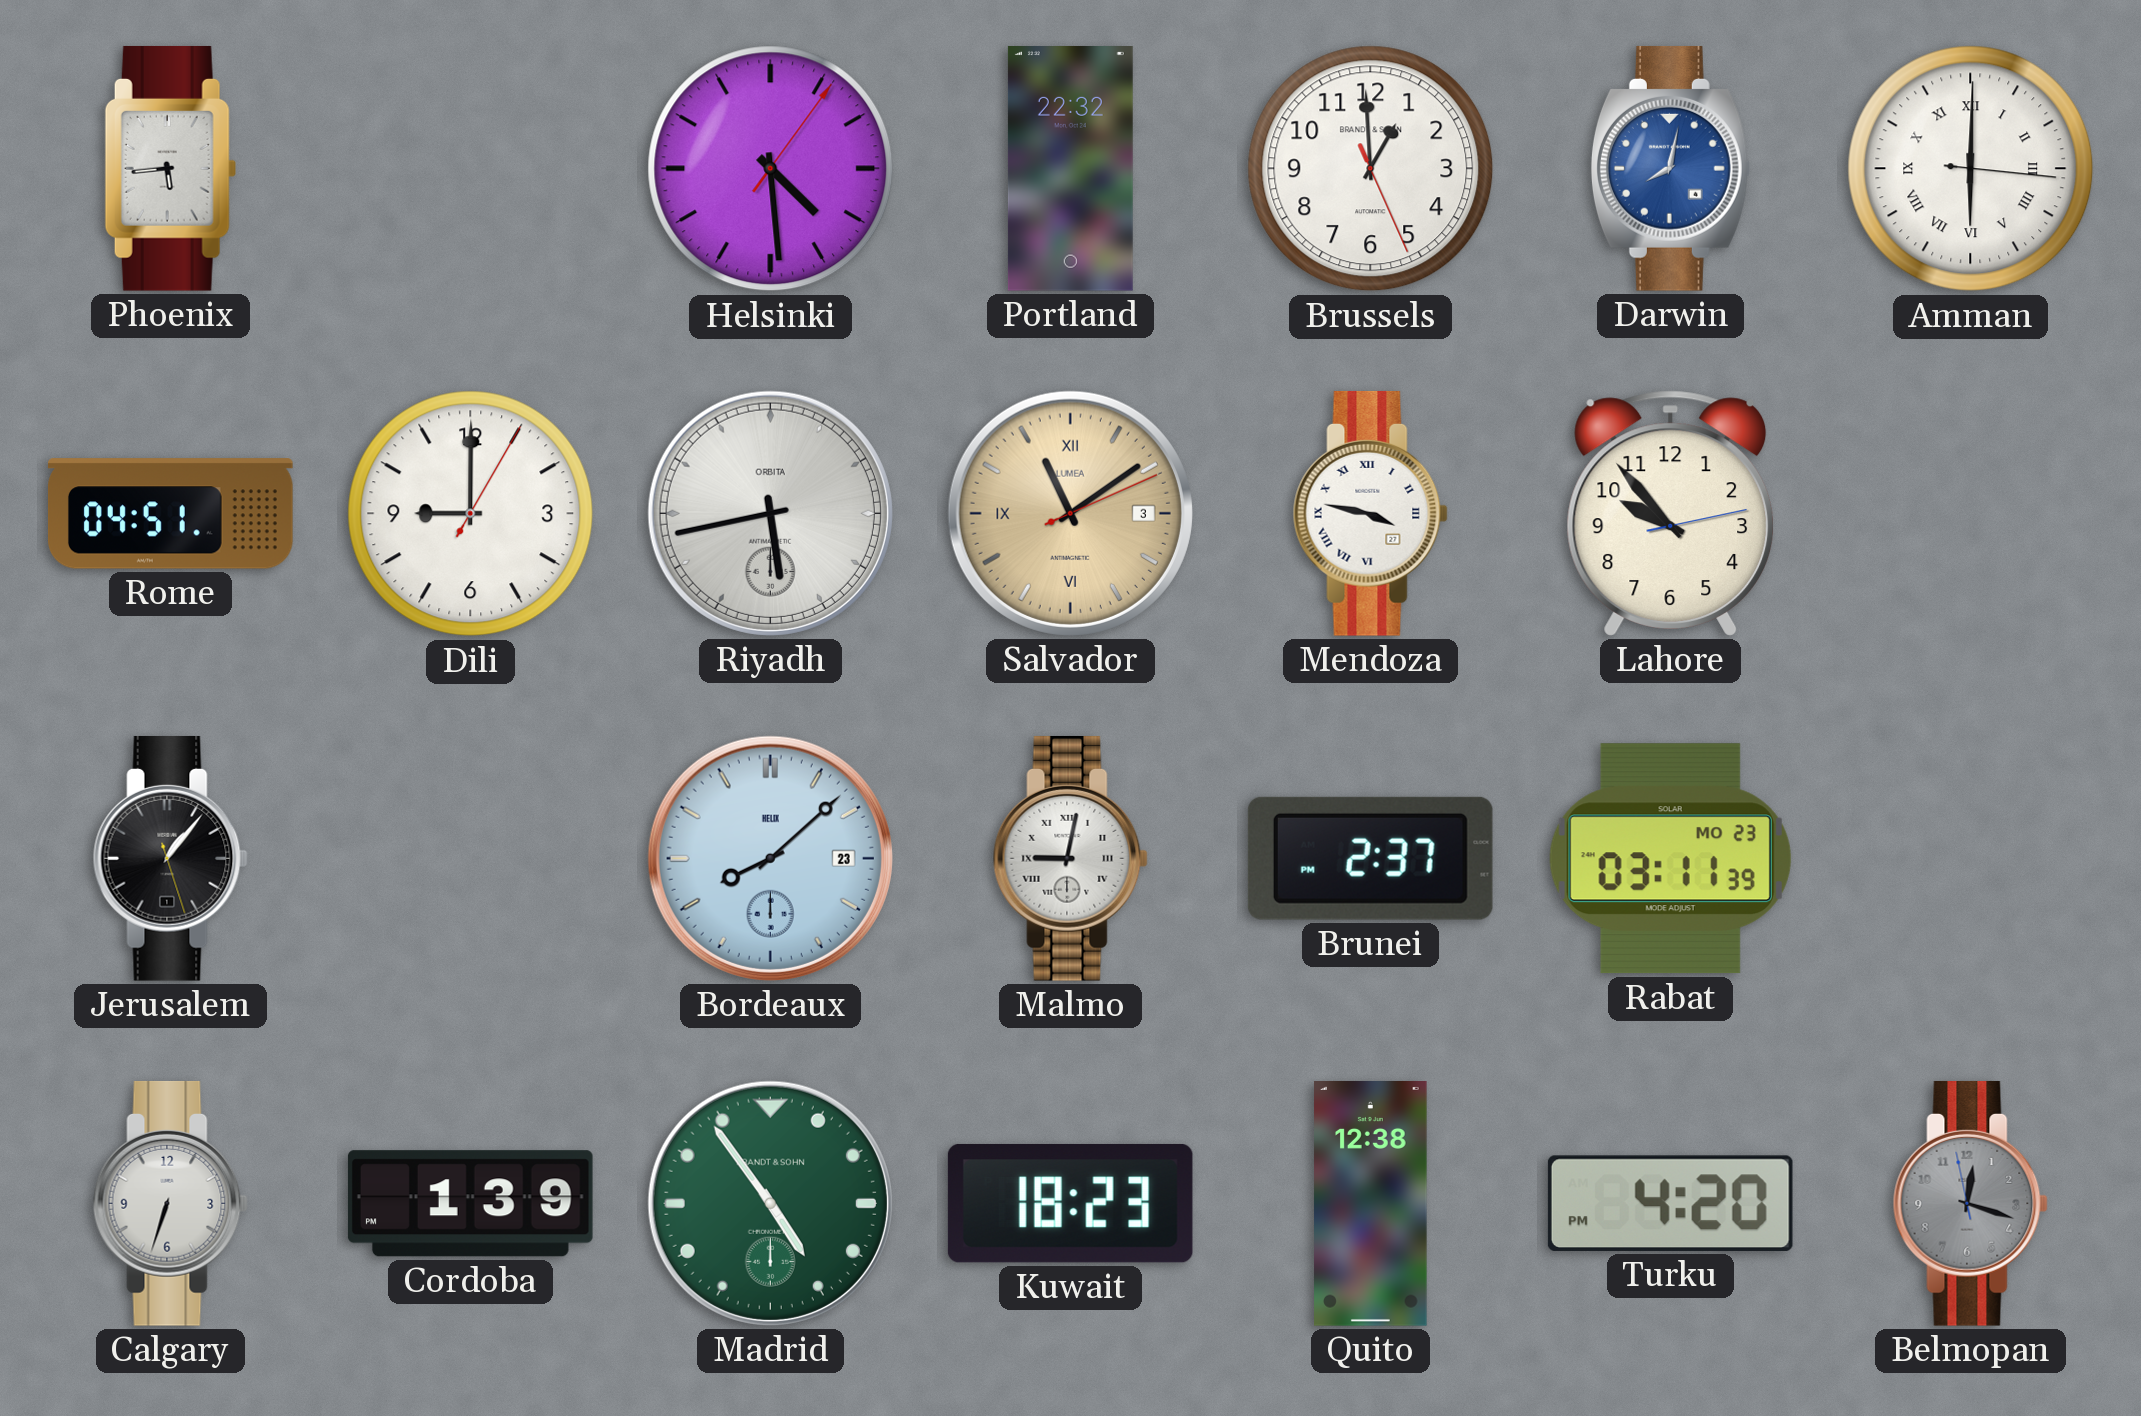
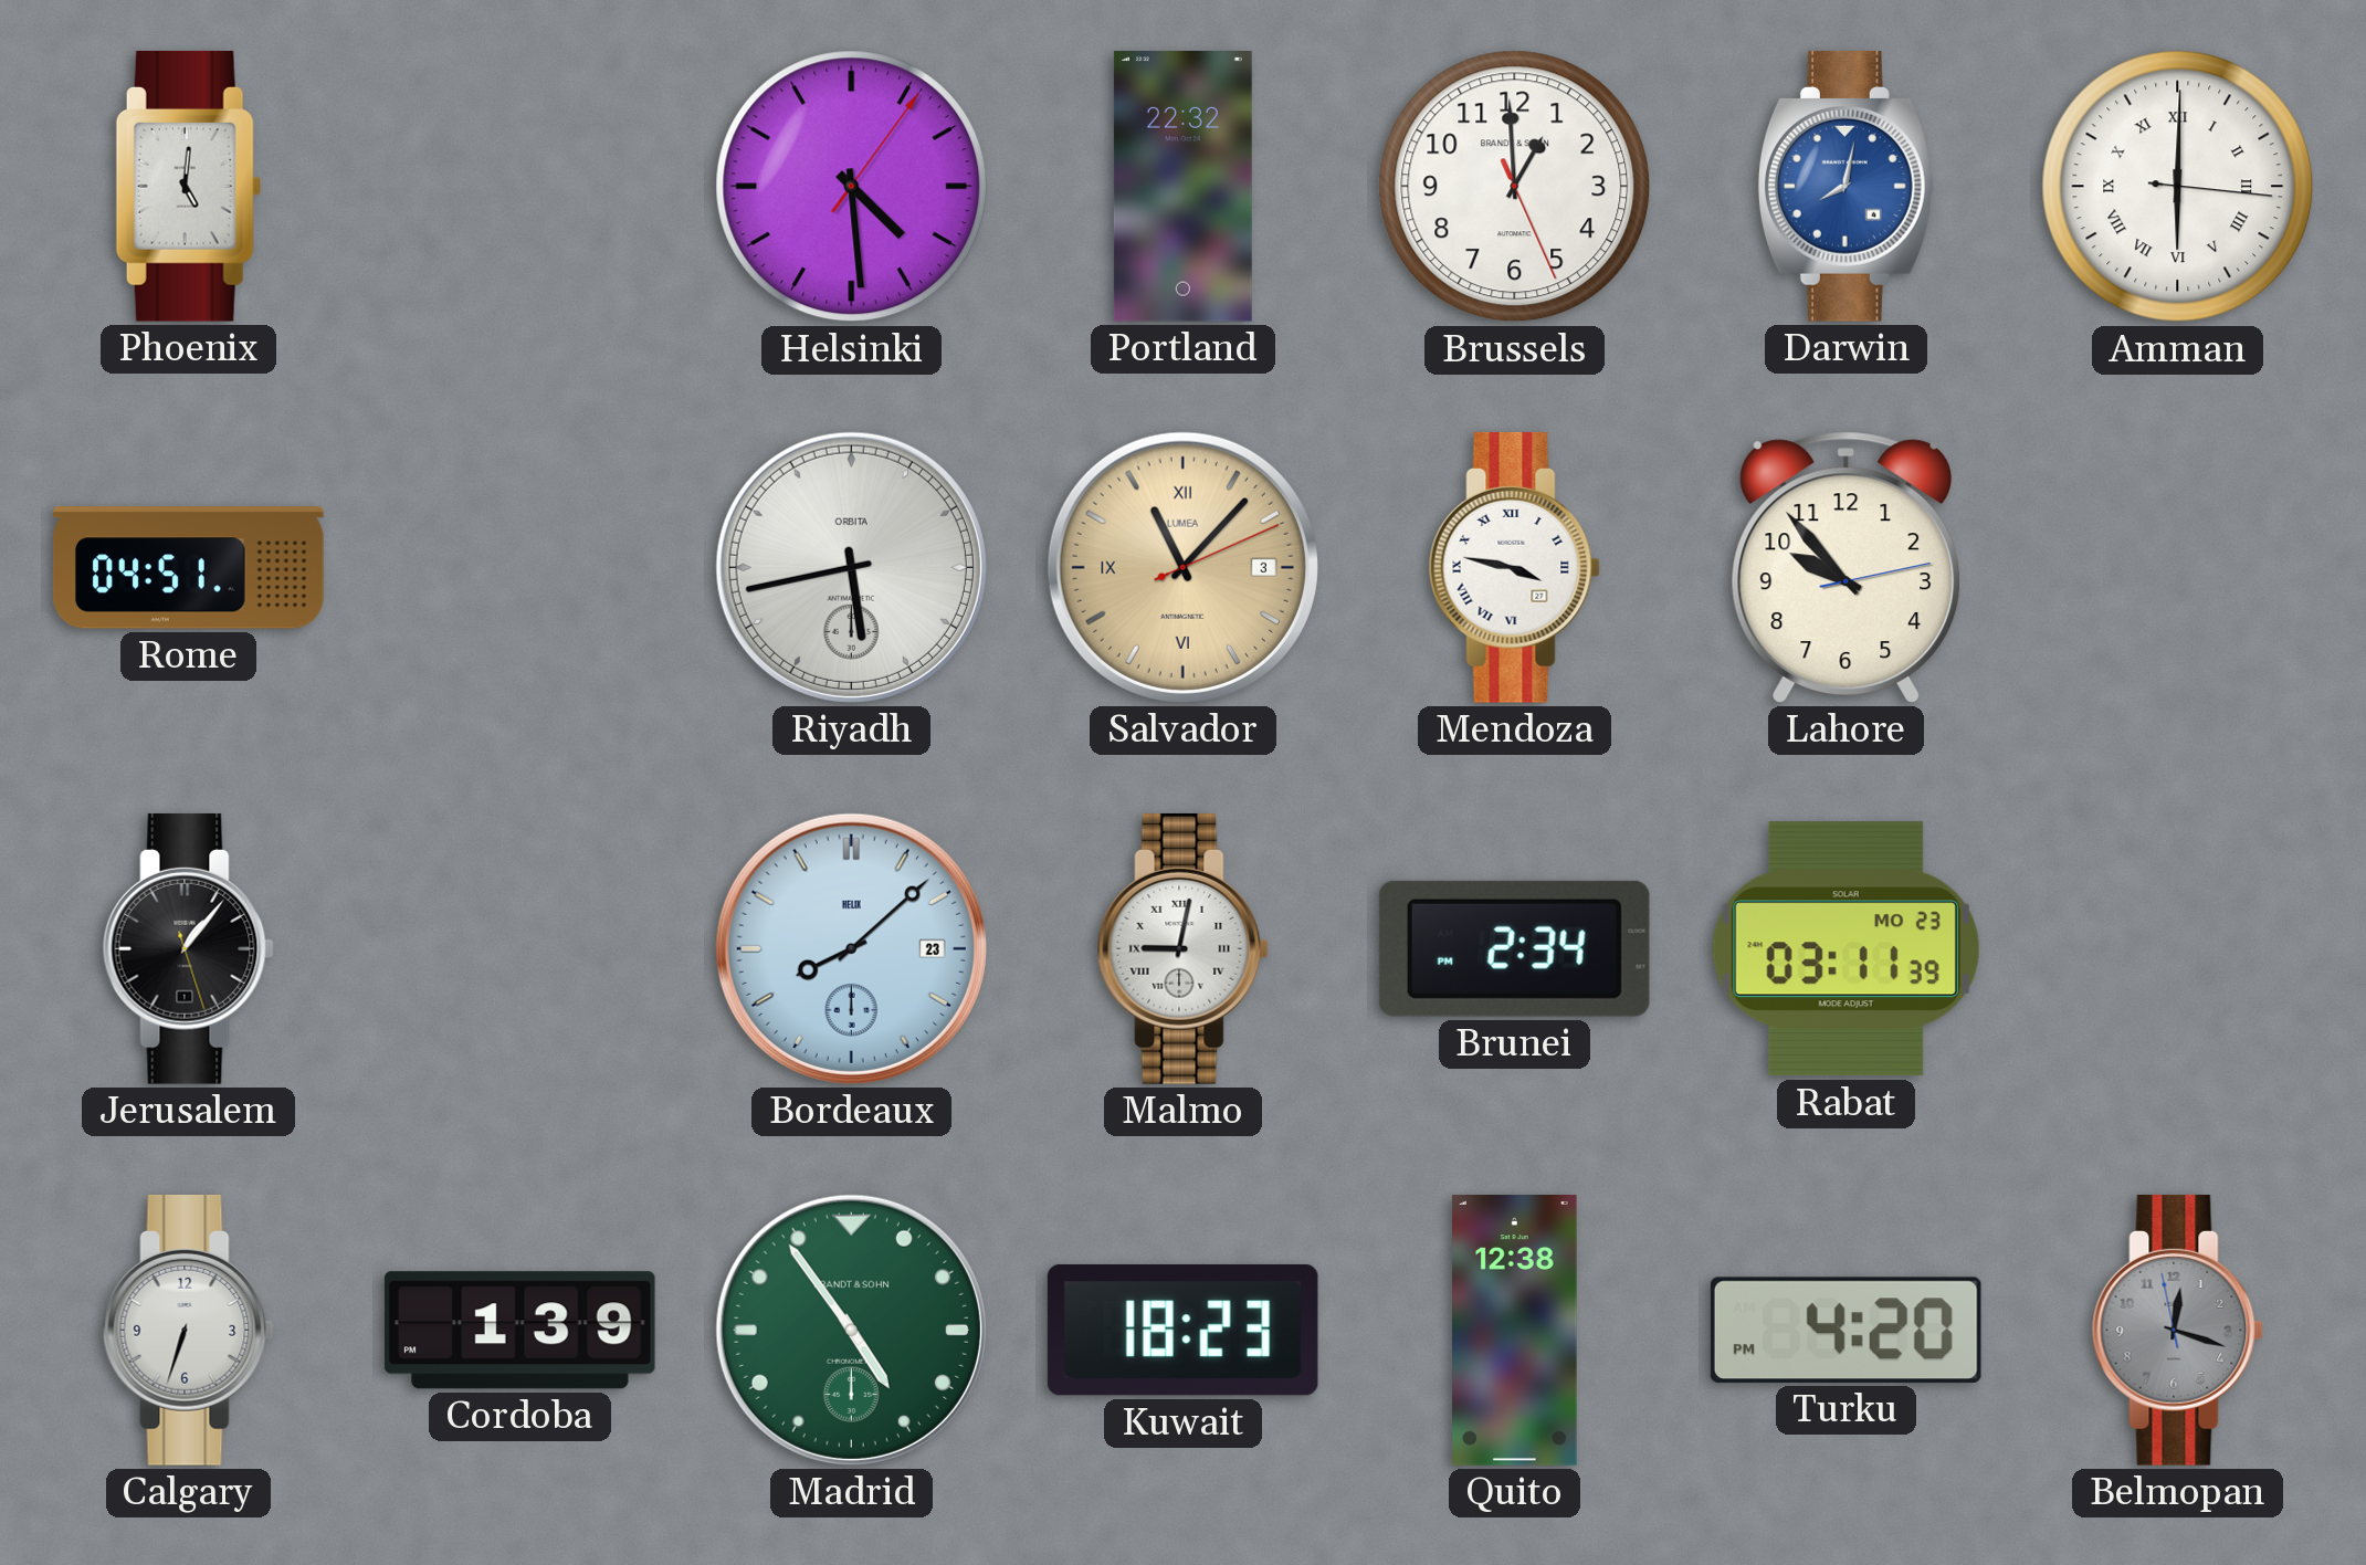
Phoenix: 5:44 -> 5:01
Dili: 9:00 -> none
Salvador: 11:09 -> 11:07
Brunei: 2:37 -> 2:34
